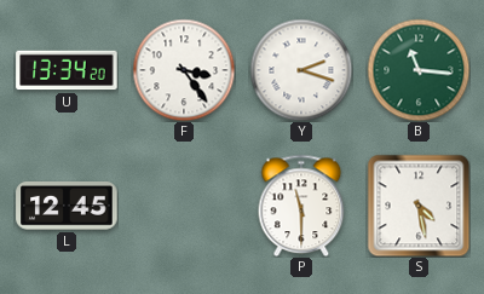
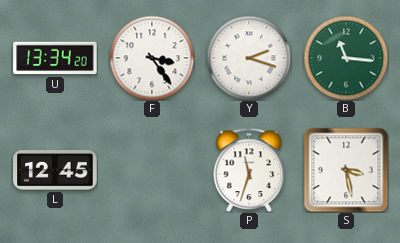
P: 11:30 -> 11:33
S: 4:28 -> 3:28
